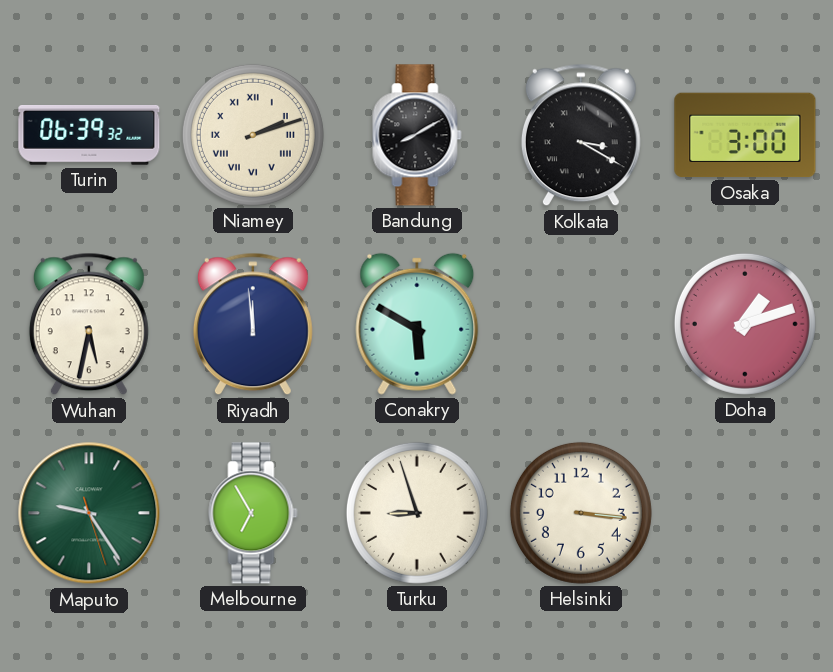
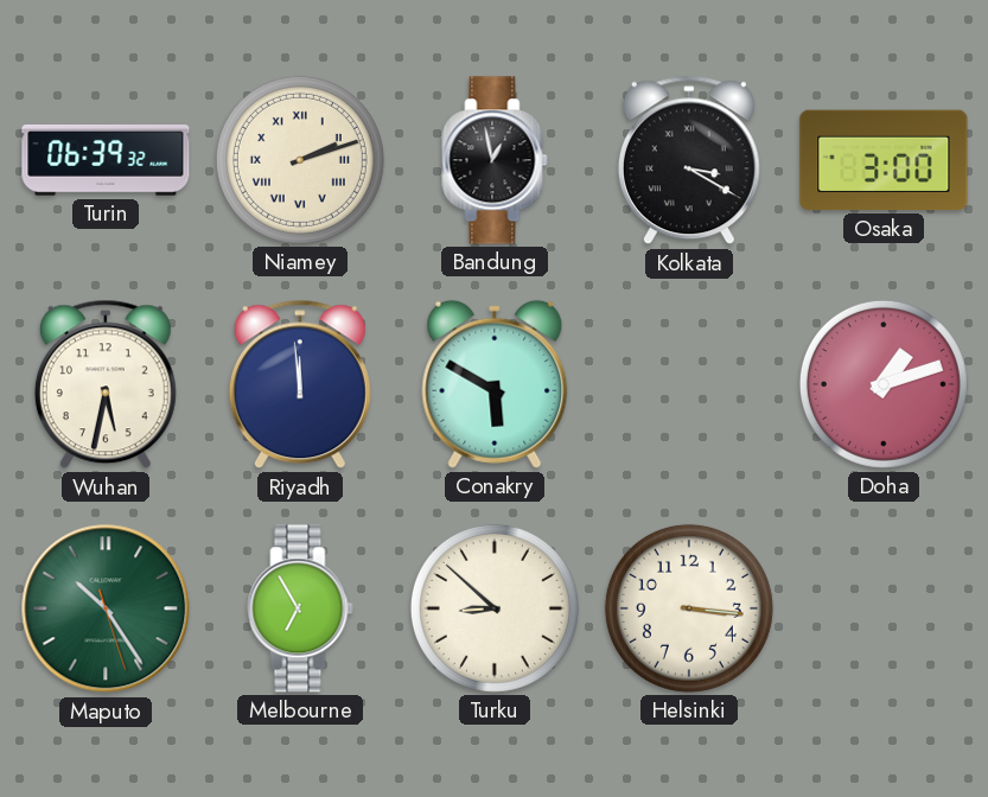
Bandung: 8:10 -> 12:58
Maputo: 9:24 -> 10:24
Turku: 8:57 -> 8:52
